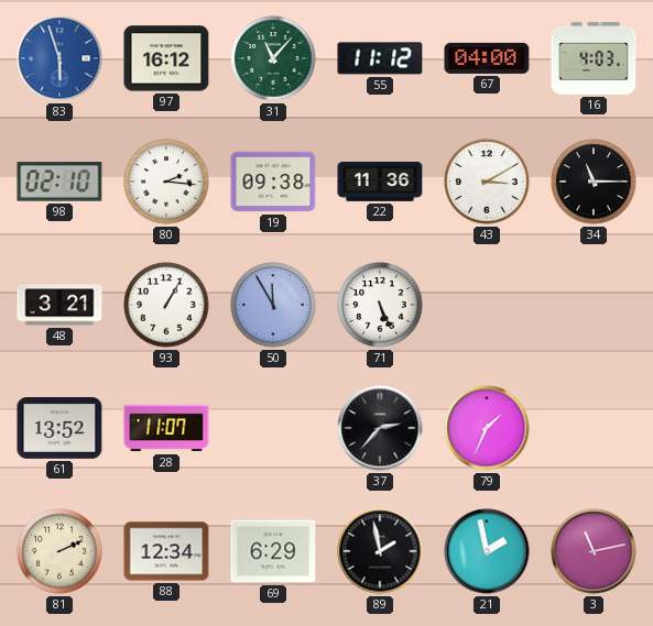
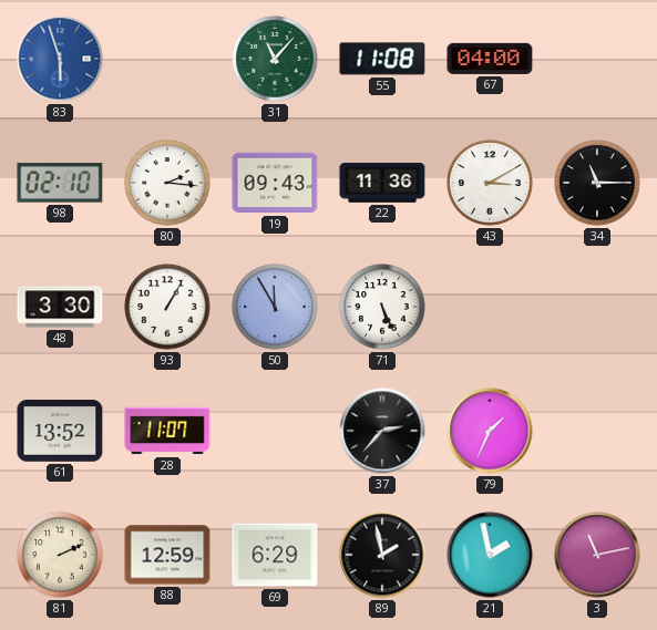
97: 16:12 -> none
55: 11:12 -> 11:08
16: 4:03 -> none
19: 09:38 -> 09:43
48: 3:21 -> 3:30
88: 12:34 -> 12:59
